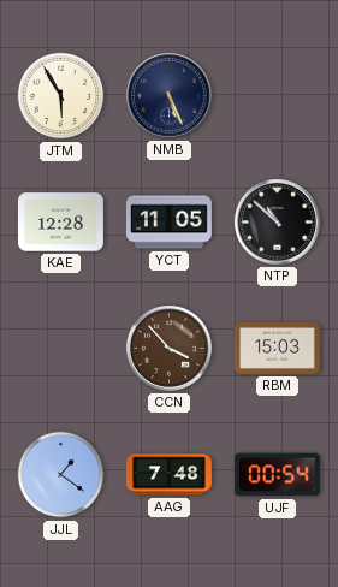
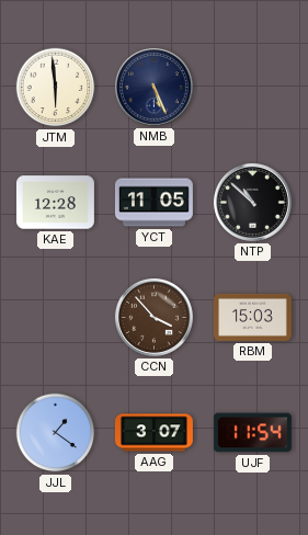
JTM: 5:55 -> 5:59
AAG: 7:48 -> 3:07
UJF: 00:54 -> 11:54
